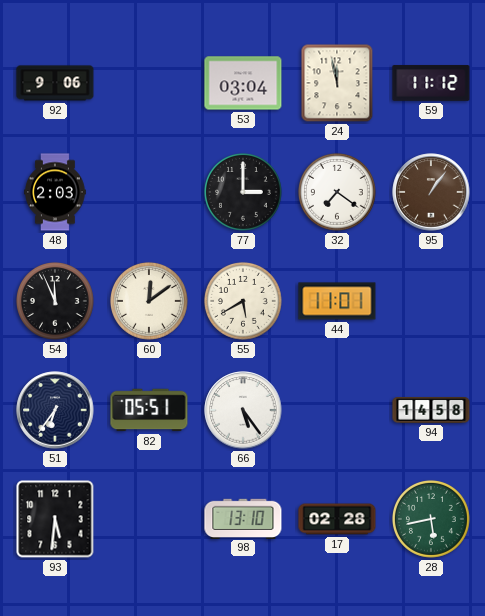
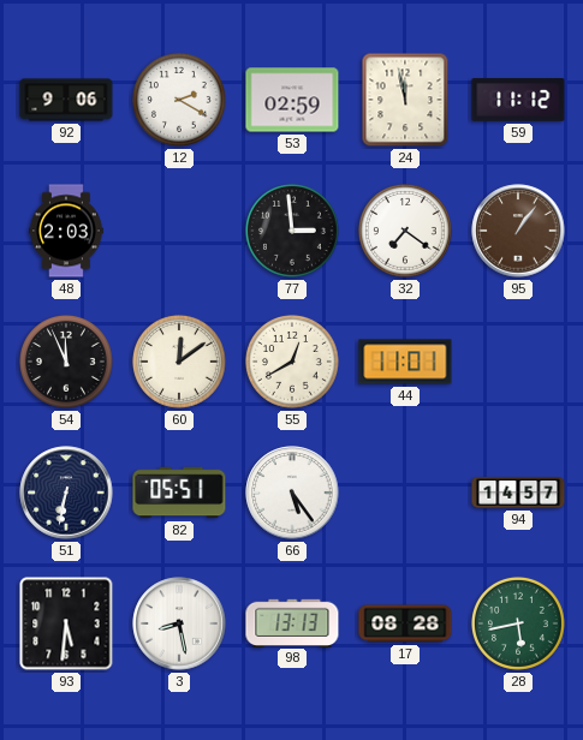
12: none -> 2:20
53: 03:04 -> 02:59
77: 3:00 -> 2:59
55: 5:40 -> 12:40
51: 6:36 -> 6:32
94: 14:58 -> 14:57
3: none -> 8:28
98: 13:10 -> 13:13
17: 02:28 -> 08:28
